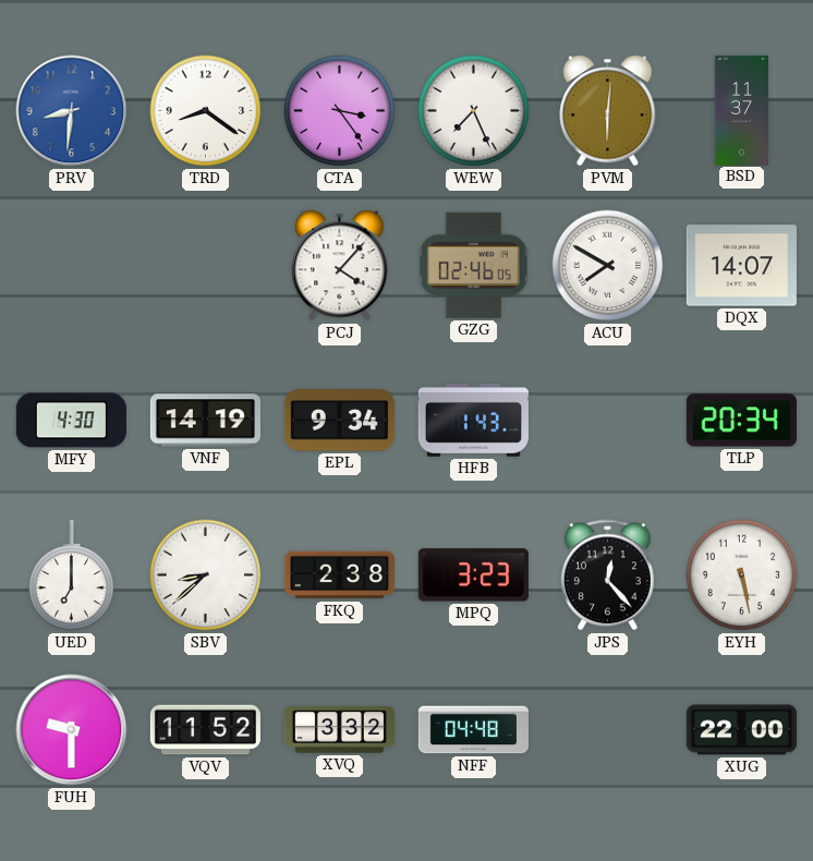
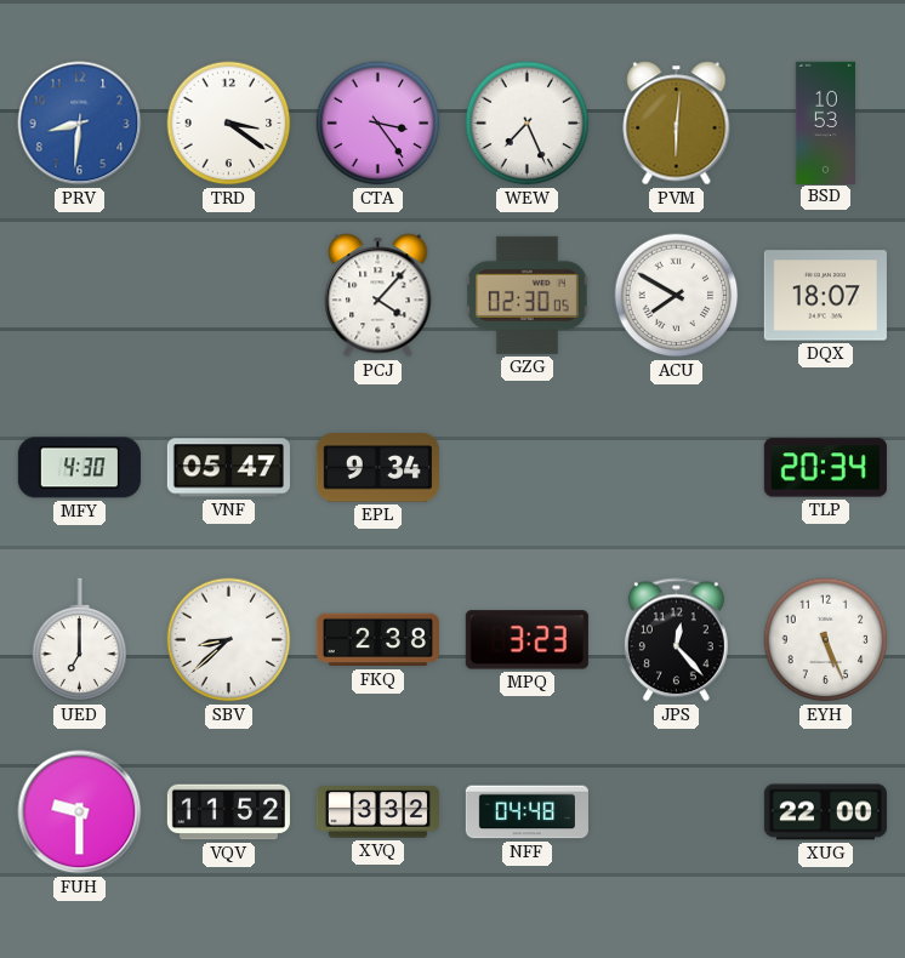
TRD: 8:21 -> 3:21
BSD: 11:37 -> 10:53
GZG: 02:46 -> 02:30
DQX: 14:07 -> 18:07
VNF: 14:19 -> 05:47
HFB: 1:43 -> none
EYH: 5:28 -> 5:26
